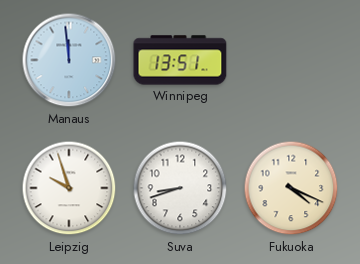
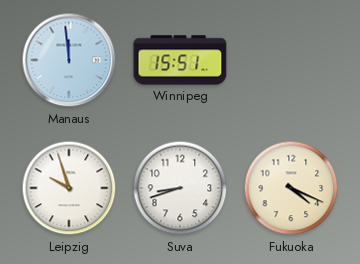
Winnipeg: 13:51 -> 15:51
